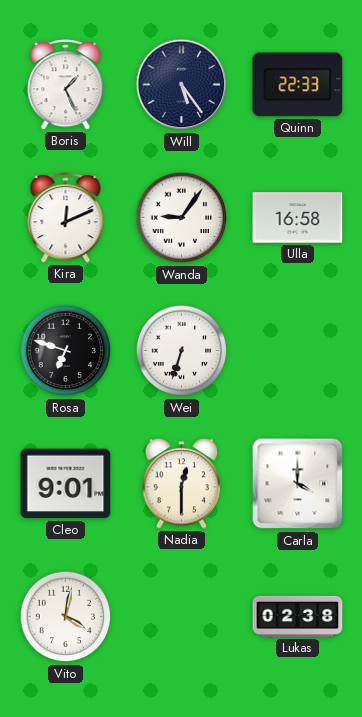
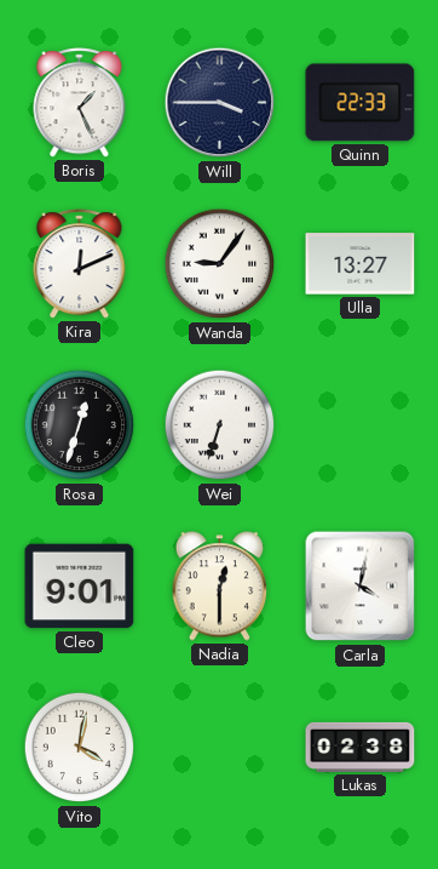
Will: 5:24 -> 3:45
Ulla: 16:58 -> 13:27
Rosa: 6:48 -> 12:33
Carla: 4:00 -> 4:02
